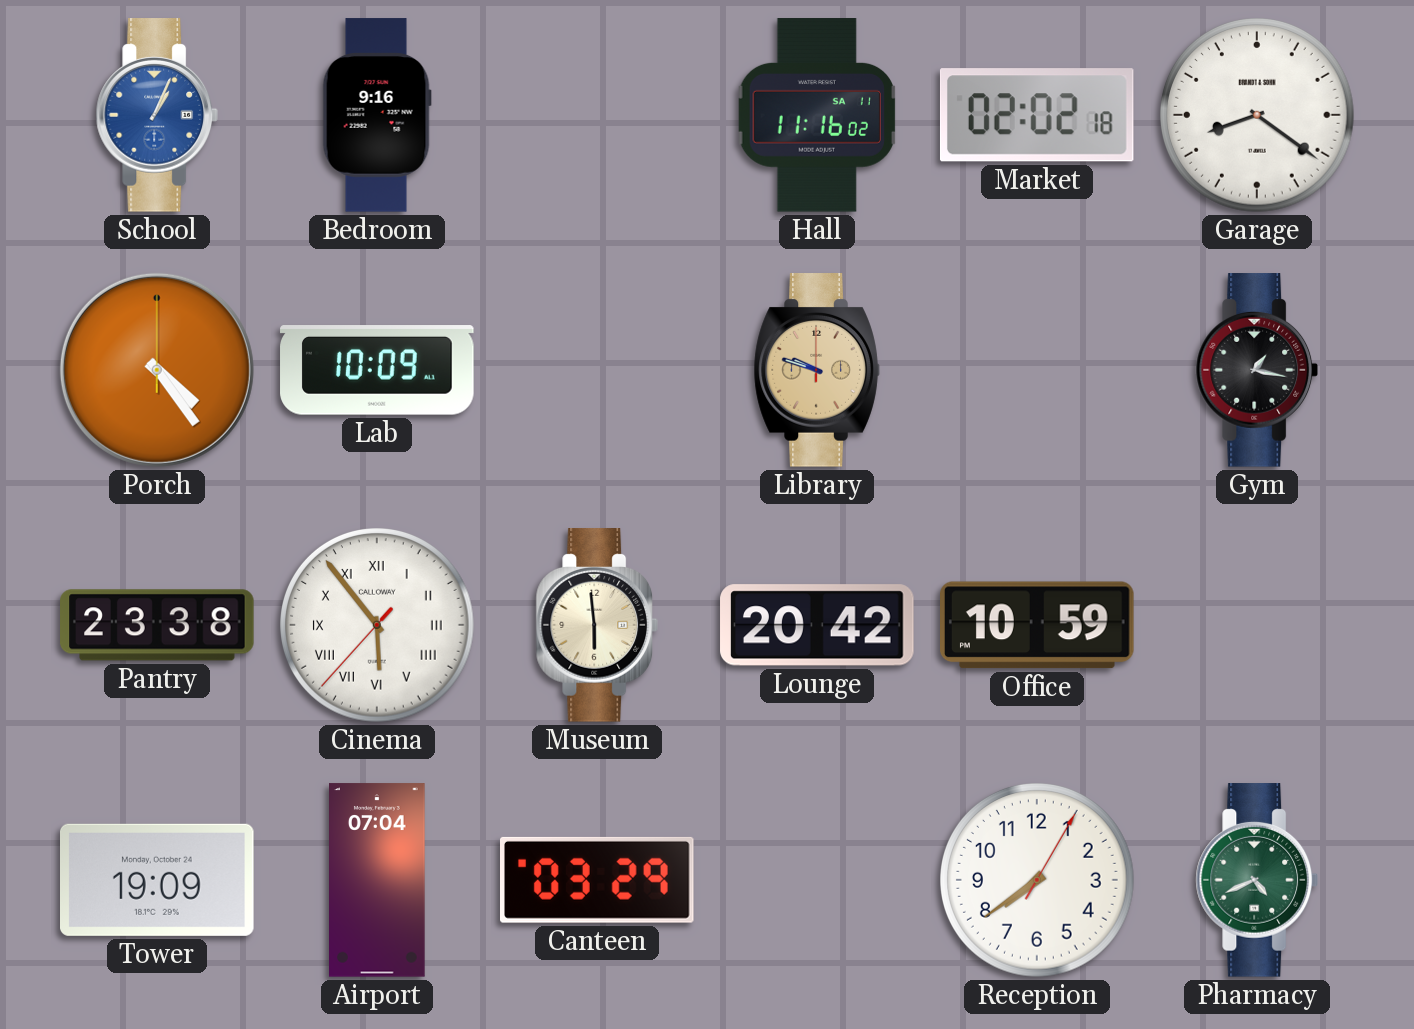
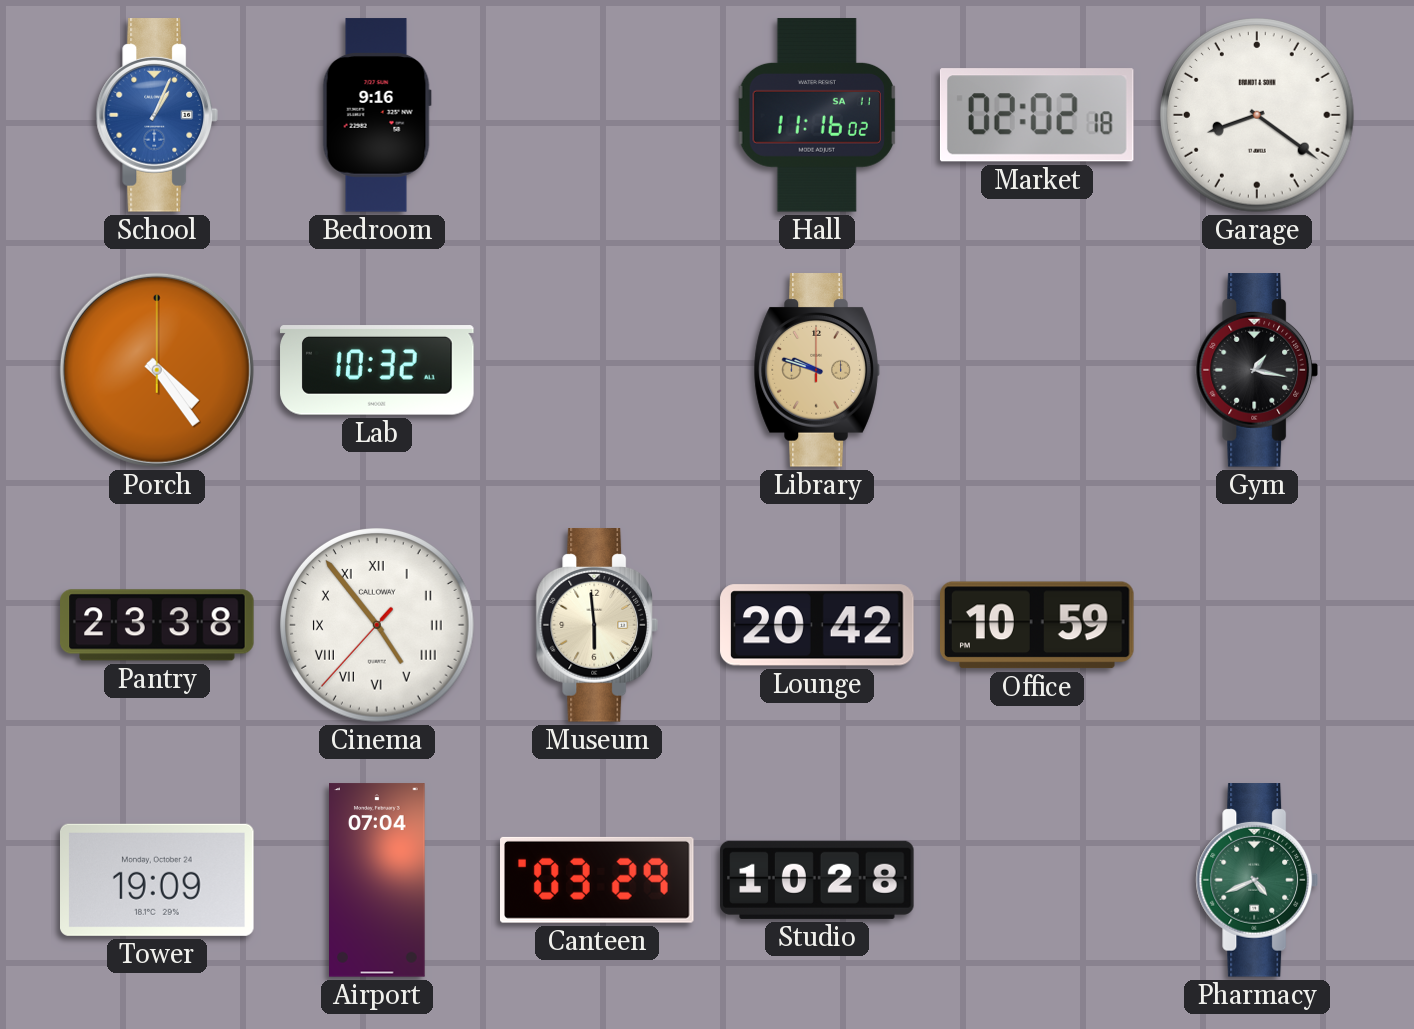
Lab: 10:09 -> 10:32
Cinema: 5:53 -> 4:53
Studio: none -> 10:28
Reception: 7:39 -> none
